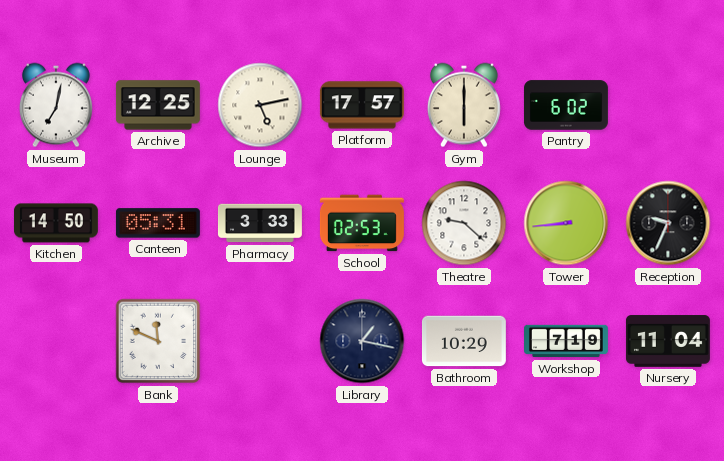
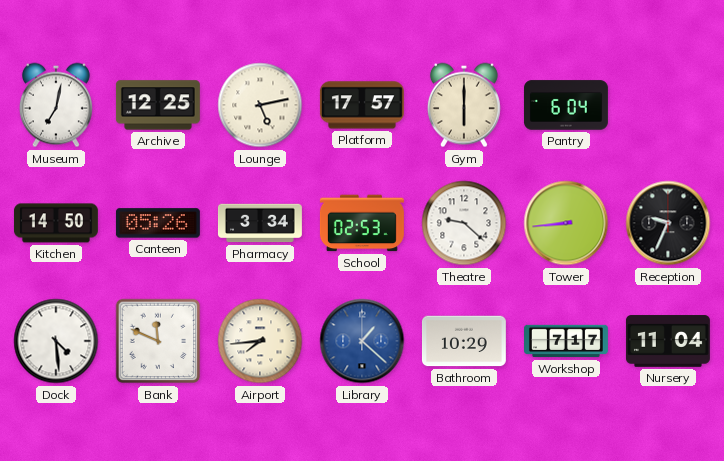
Pantry: 6:02 -> 6:04
Canteen: 05:31 -> 05:26
Pharmacy: 3:33 -> 3:34
Dock: none -> 4:29
Airport: none -> 7:44
Library: 1:17 -> 1:22
Library dial: navy -> blue
Workshop: 7:19 -> 7:17
